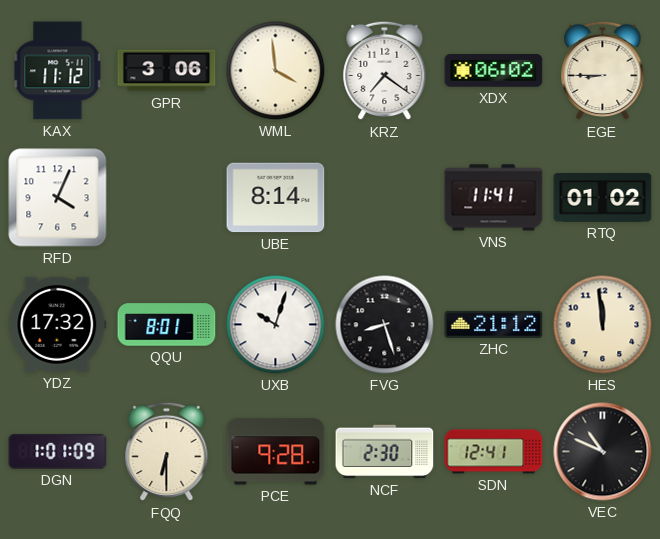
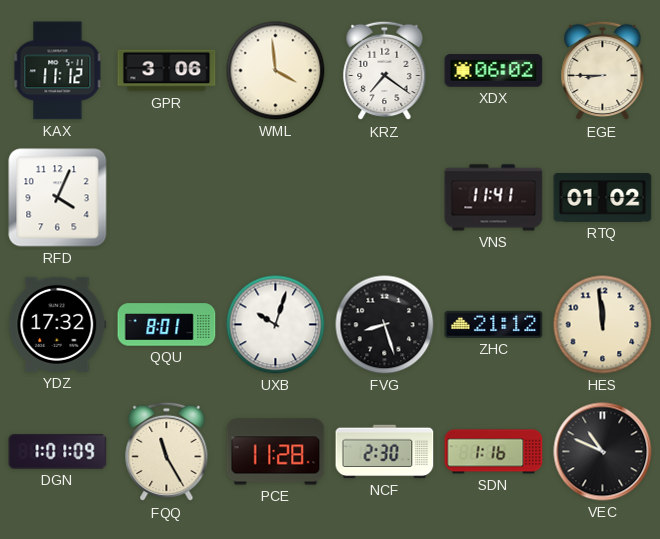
UBE: 8:14 -> none
FQQ: 6:30 -> 11:25
PCE: 9:28 -> 11:28
SDN: 12:41 -> 1:16
